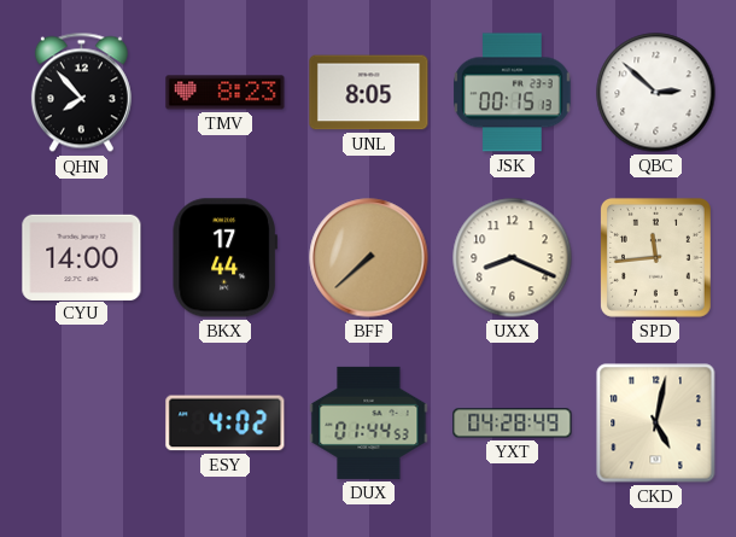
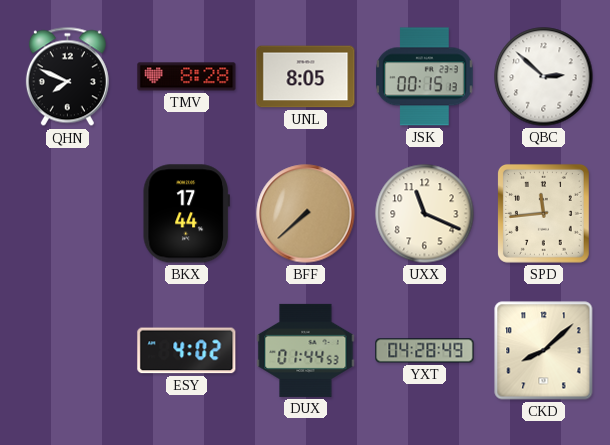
QHN: 7:53 -> 7:49
TMV: 8:23 -> 8:28
CYU: 14:00 -> none
UXX: 8:19 -> 11:19
CKD: 5:02 -> 8:08
